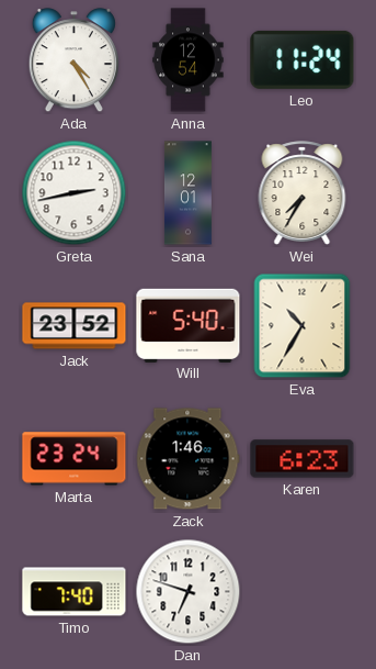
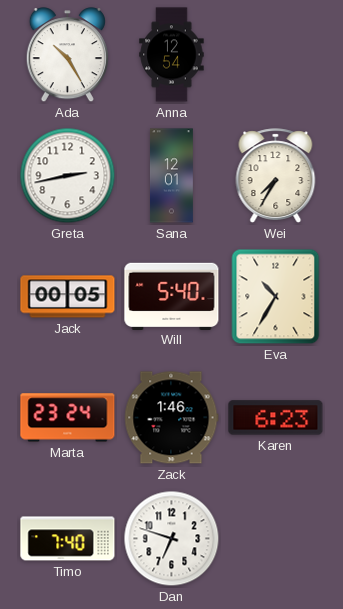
Ada: 4:25 -> 10:25
Leo: 11:24 -> none
Jack: 23:52 -> 00:05
